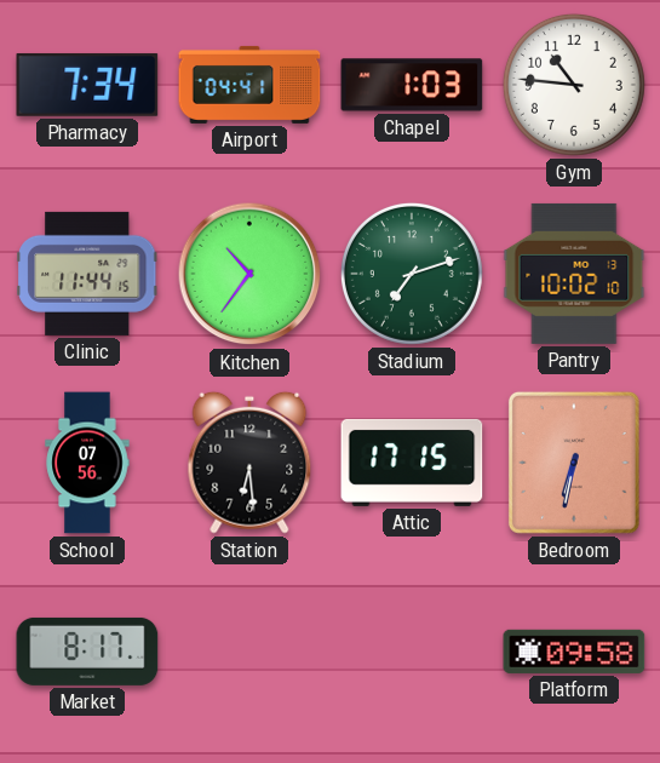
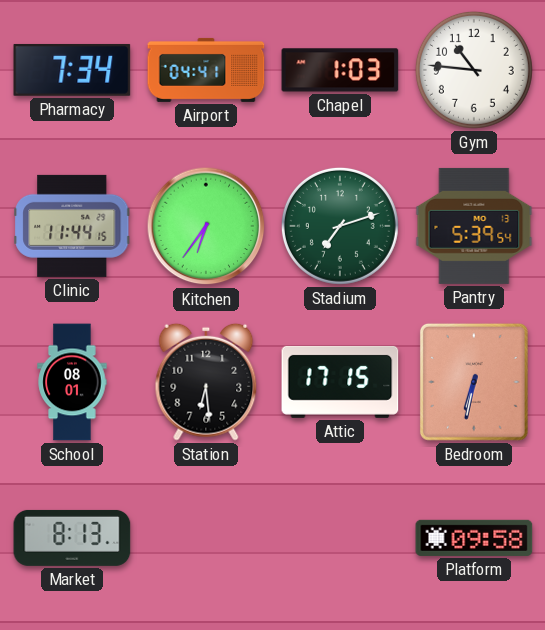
Kitchen: 10:36 -> 6:36
Pantry: 10:02 -> 5:39
School: 07:56 -> 08:01
Market: 8:17 -> 8:13
